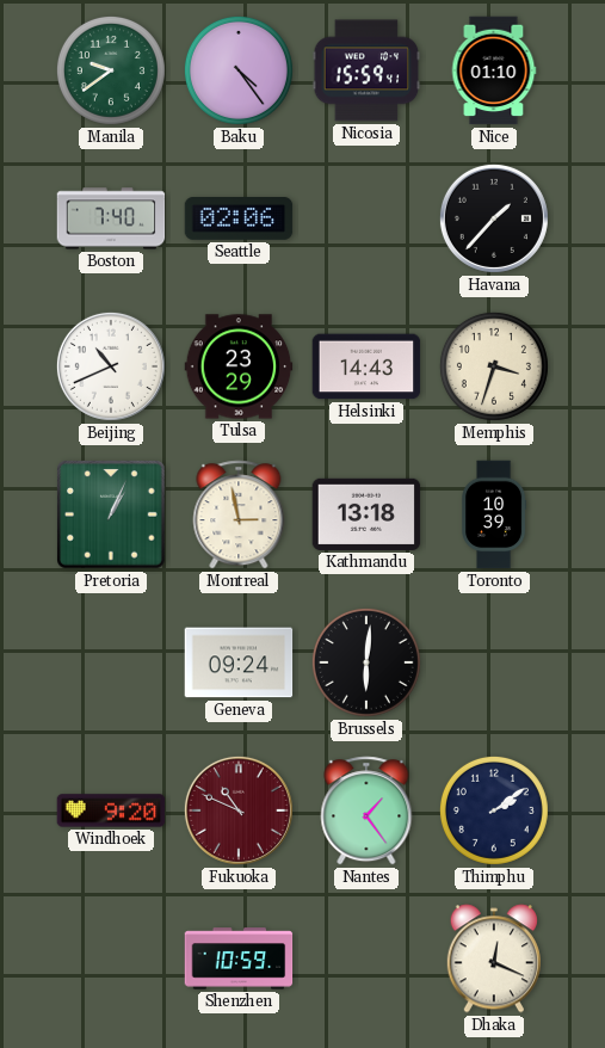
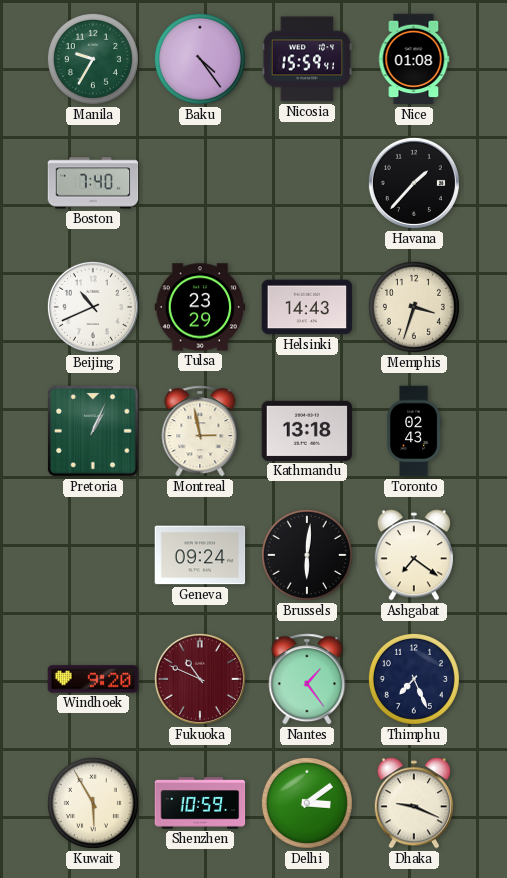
Manila: 9:39 -> 9:35
Nice: 01:10 -> 01:08
Seattle: 02:06 -> none
Toronto: 10:39 -> 02:43
Ashgabat: none -> 7:21
Thimphu: 2:09 -> 7:26
Kuwait: none -> 5:55
Delhi: none -> 3:09
Dhaka: 12:19 -> 9:19
